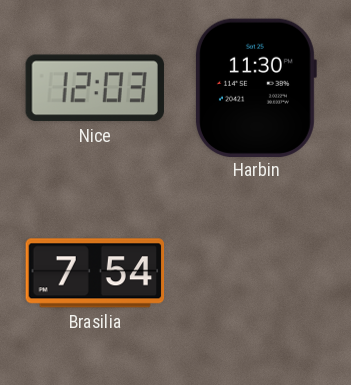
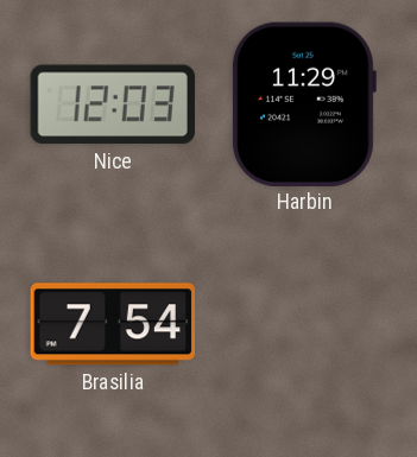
Harbin: 11:30 -> 11:29
